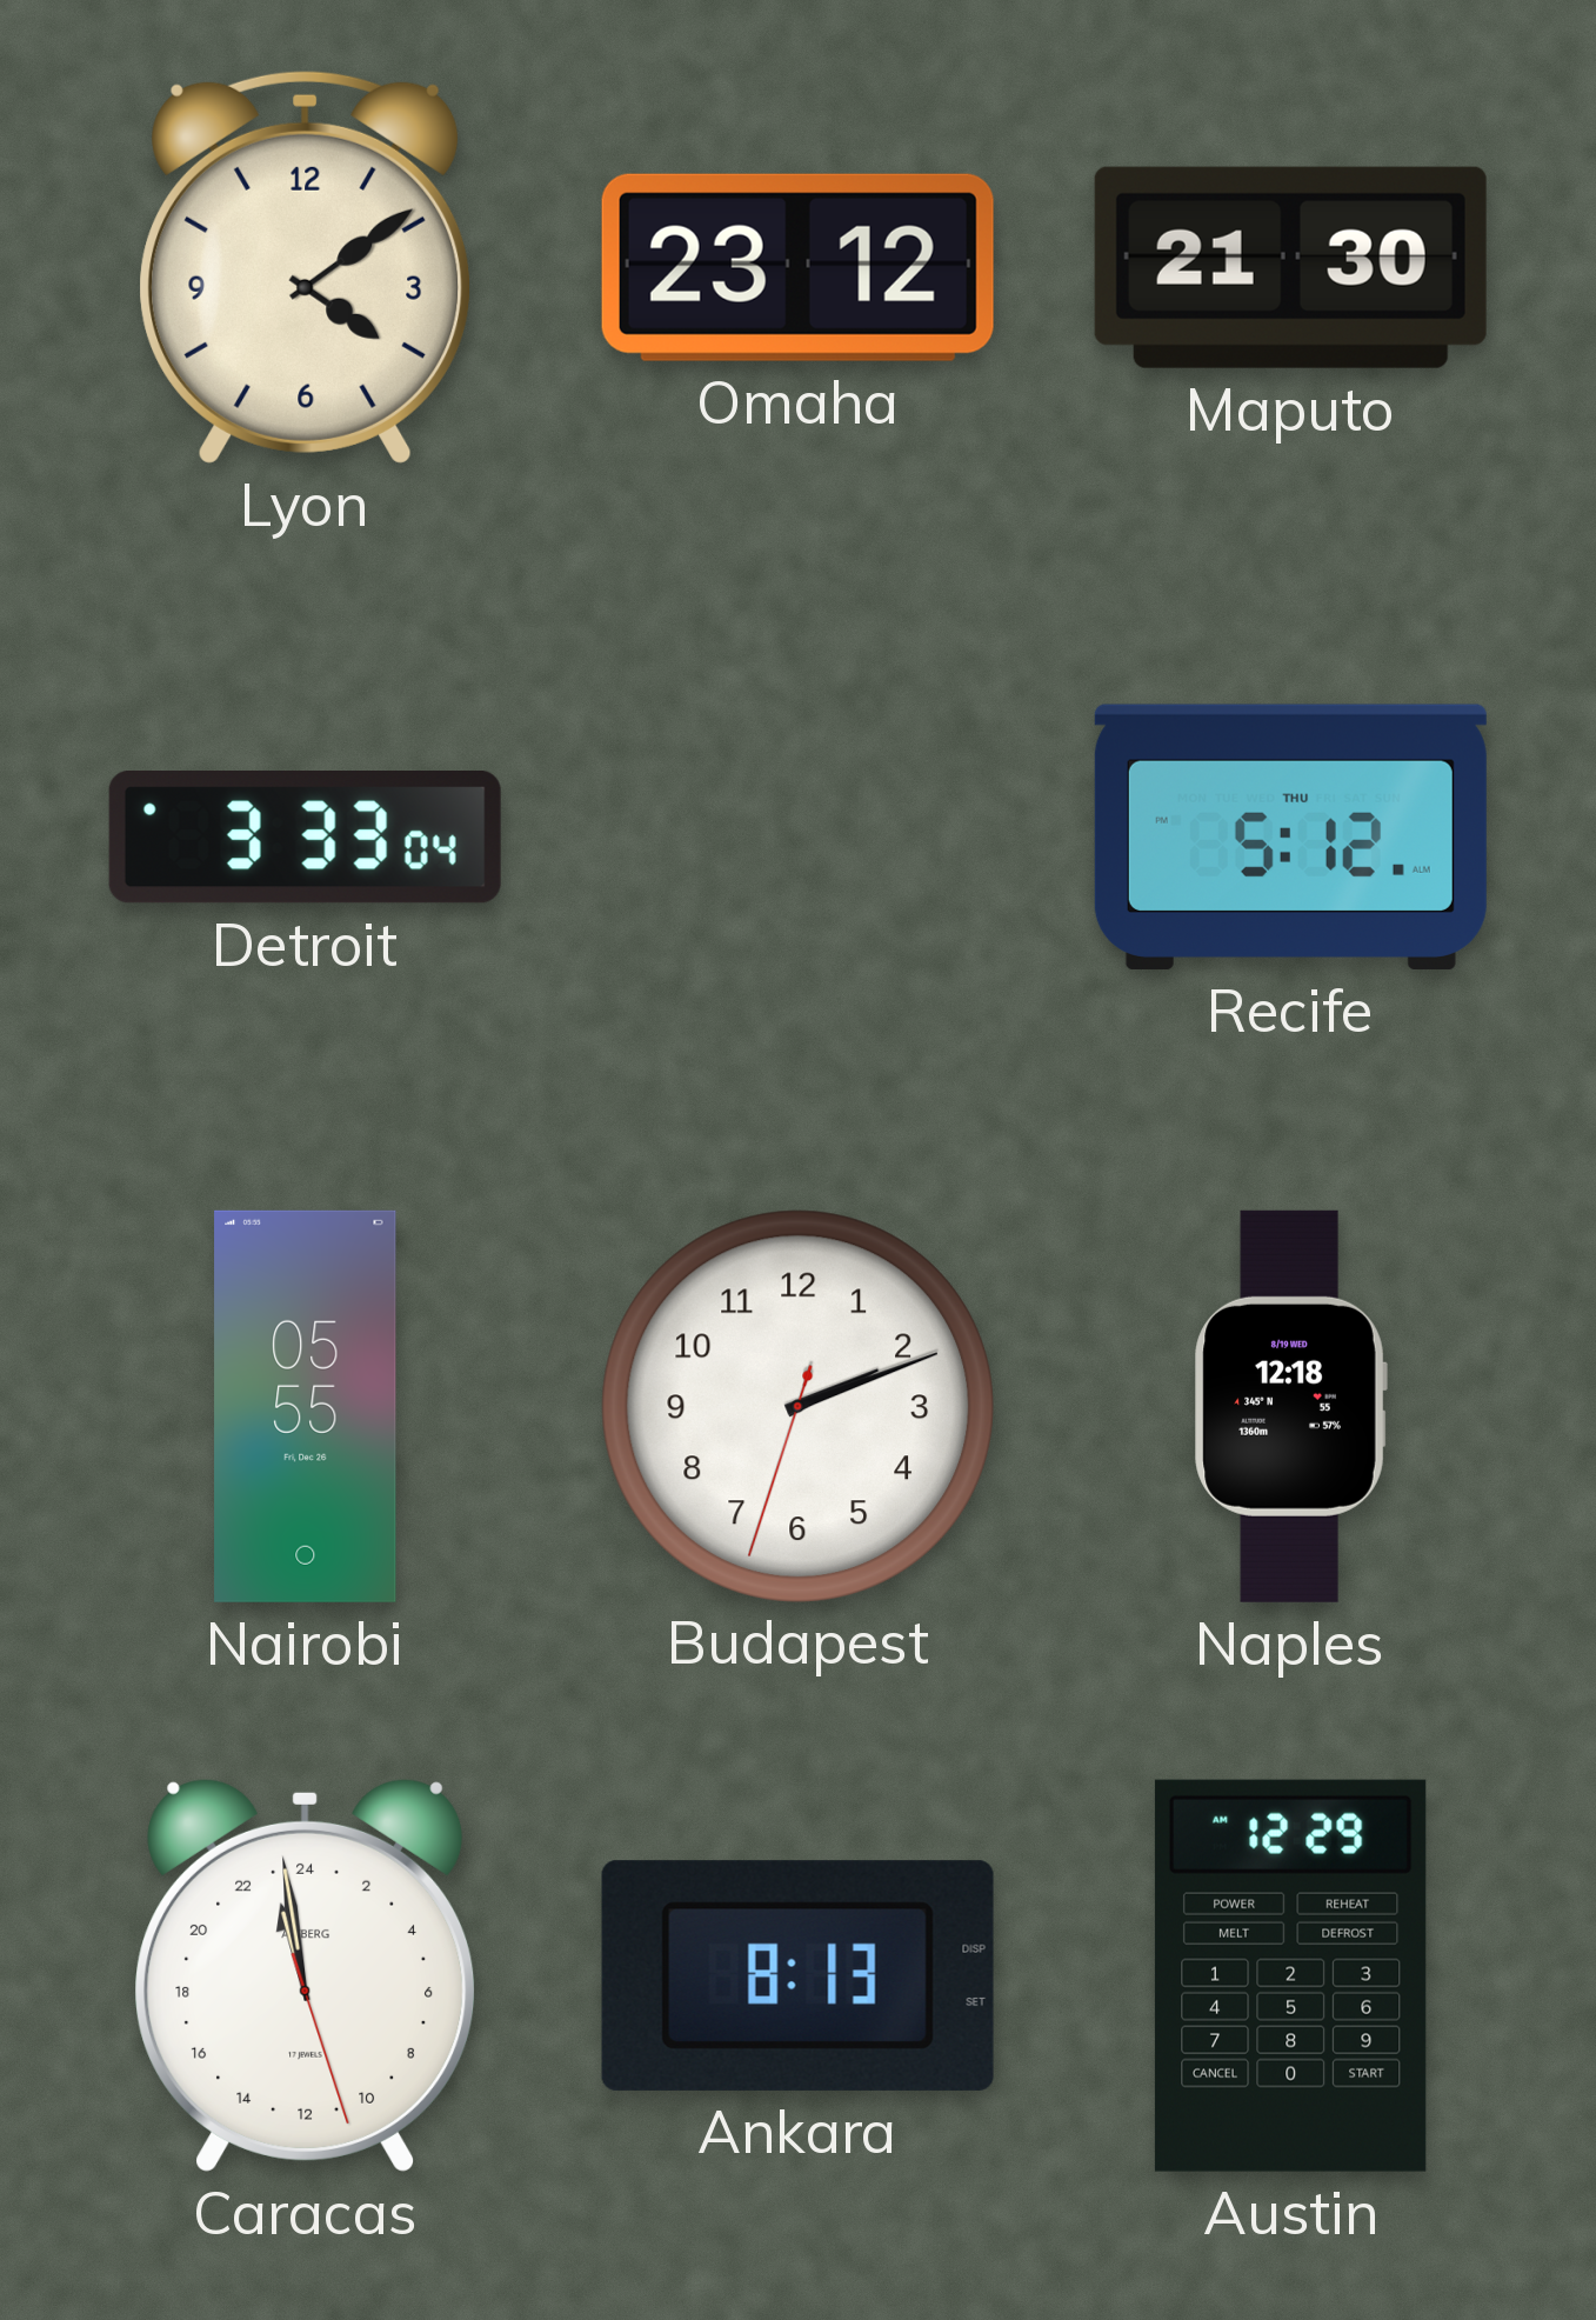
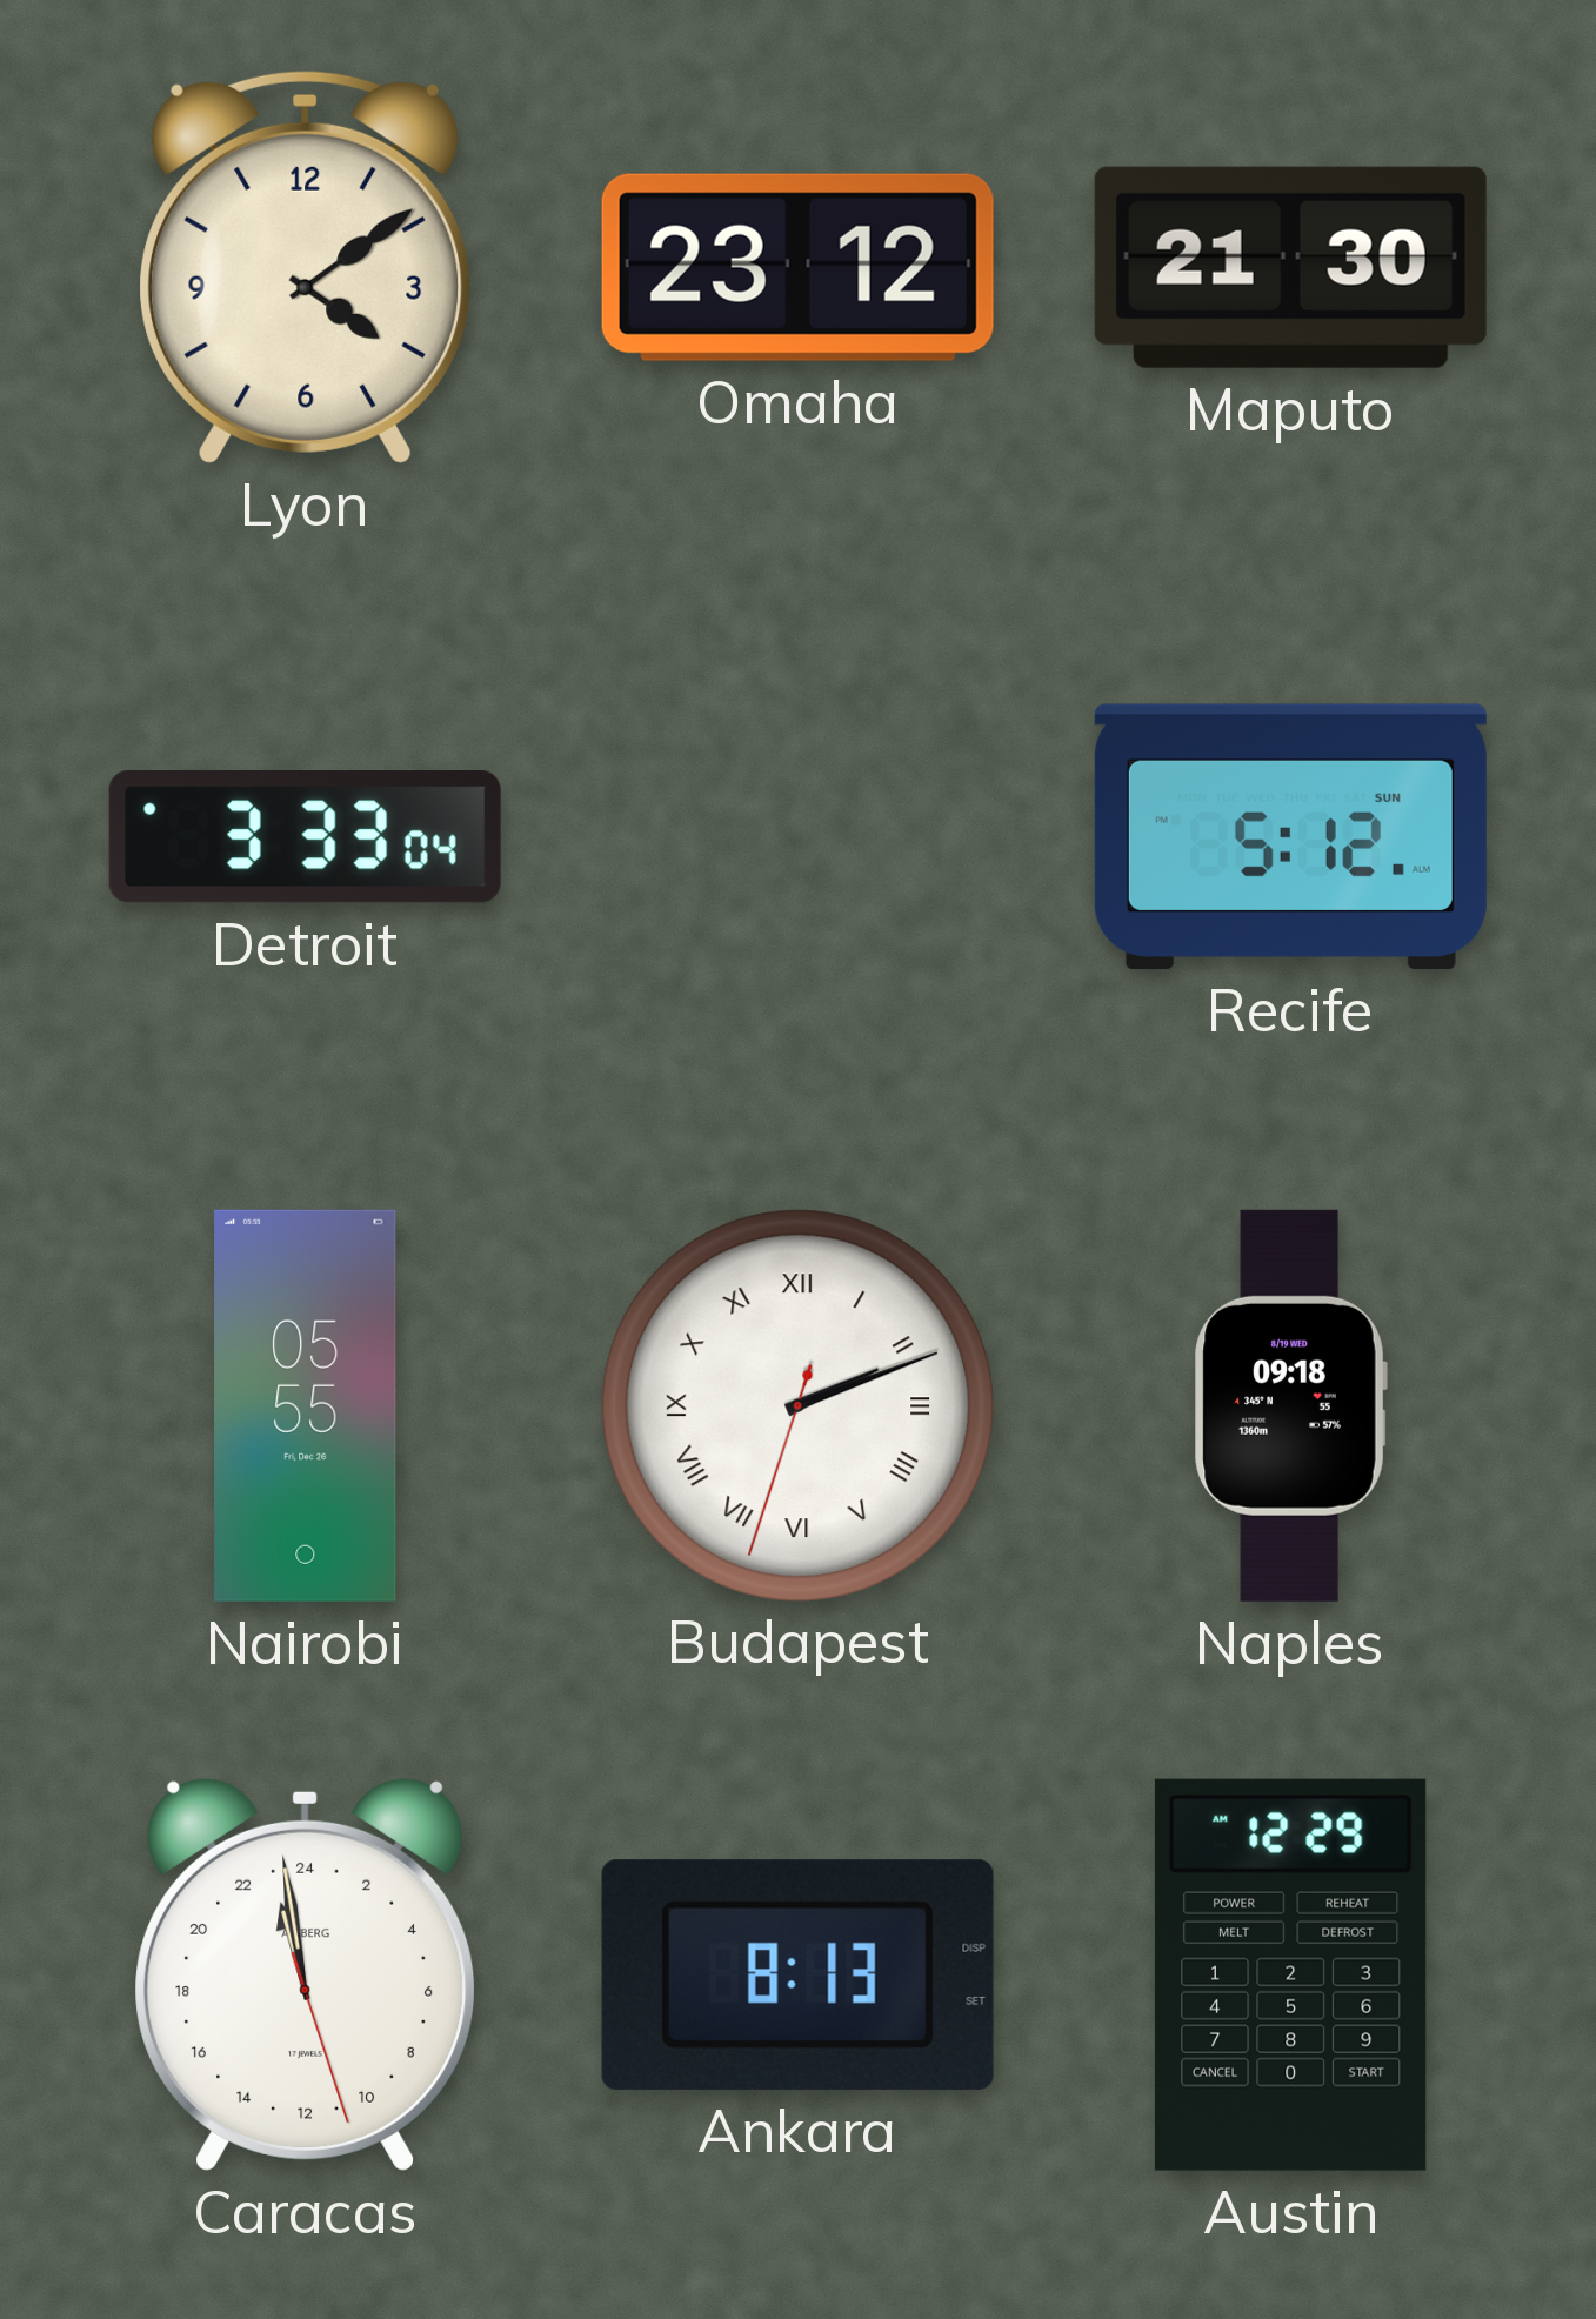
Recife date: THU -> SUN
Budapest numerals: Arabic -> Roman
Naples: 12:18 -> 09:18
